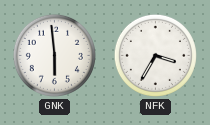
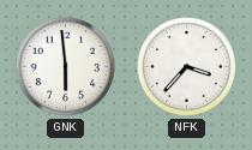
NFK: 3:35 -> 3:37
